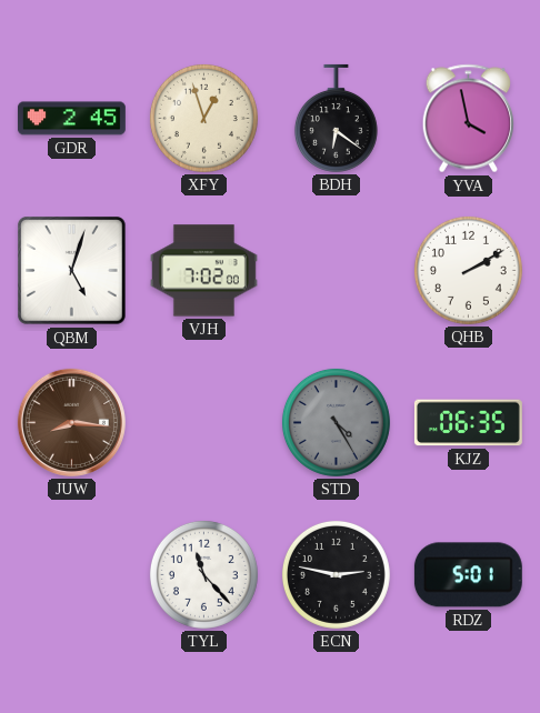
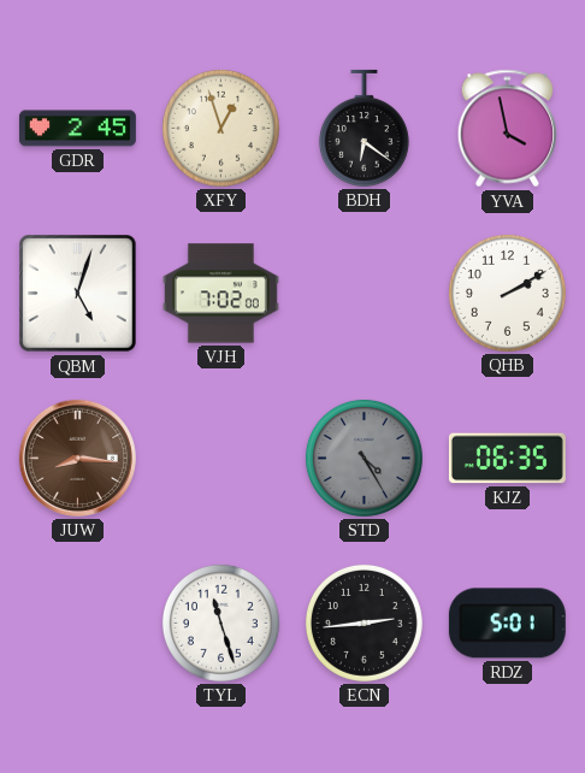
TYL: 11:23 -> 11:27
ECN: 2:47 -> 2:44
